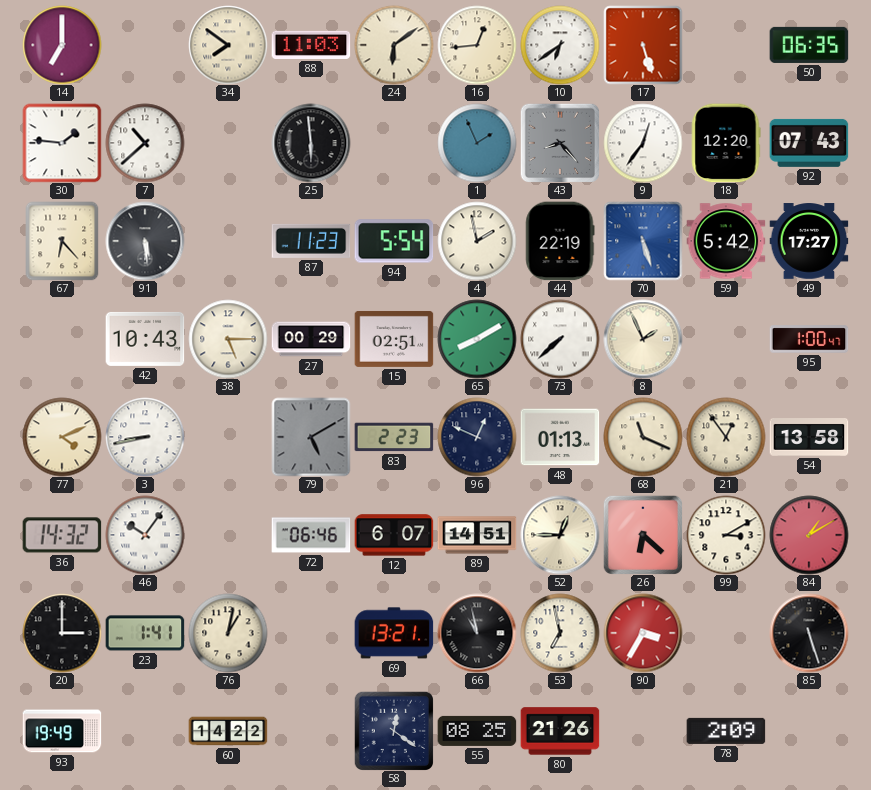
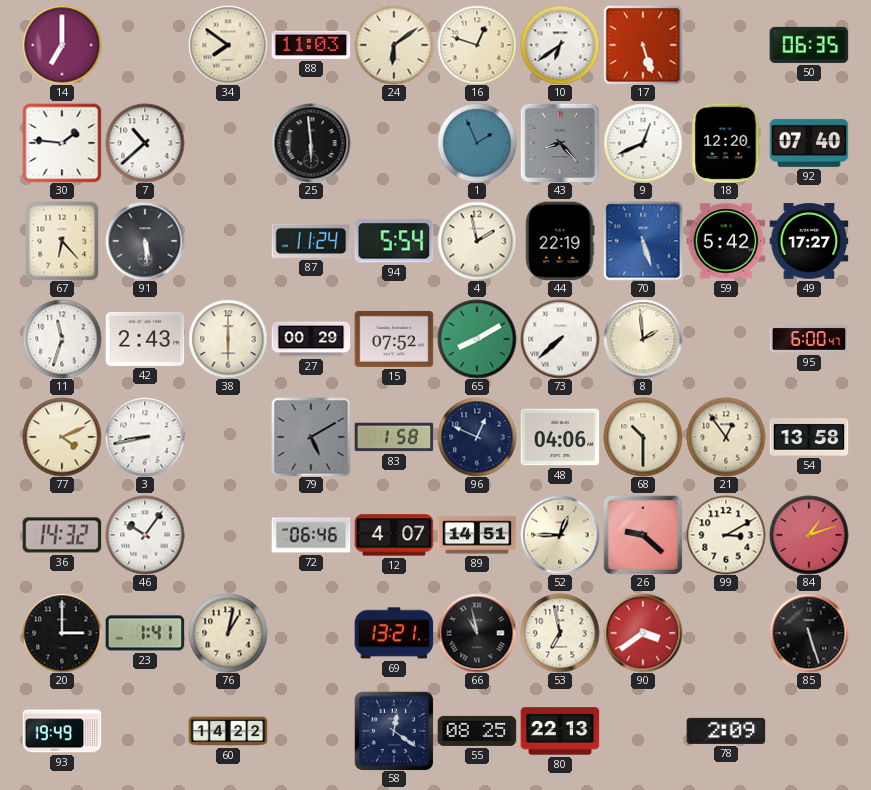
16: 12:44 -> 12:48
9: 12:36 -> 12:41
92: 07:43 -> 07:40
87: 11:23 -> 11:24
11: none -> 11:33
42: 10:43 -> 2:43
38: 5:15 -> 6:00
15: 02:51 -> 07:52
8: 1:56 -> 1:59
95: 1:00 -> 6:00
83: 2:23 -> 1:58
48: 01:13 -> 04:06
68: 11:19 -> 10:30
12: 6:07 -> 4:07
26: 6:22 -> 9:22
84: 1:10 -> 1:12
90: 3:35 -> 3:39
80: 21:26 -> 22:13
